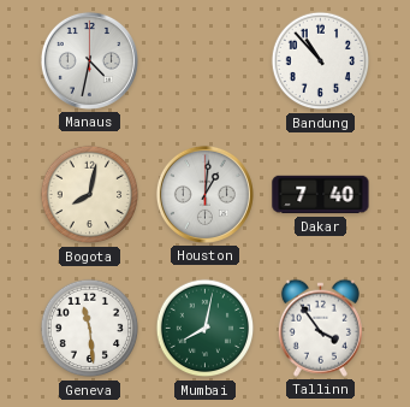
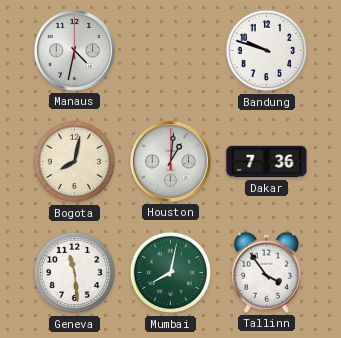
Bandung: 10:53 -> 9:48
Dakar: 7:40 -> 7:36
